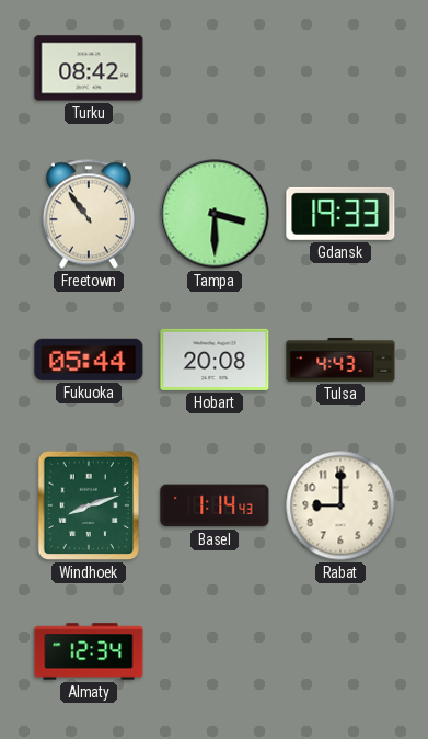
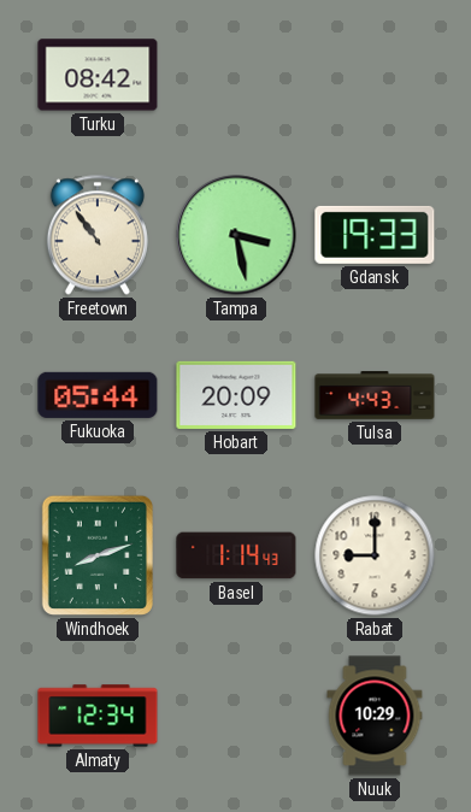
Tampa: 3:30 -> 3:28
Hobart: 20:08 -> 20:09
Nuuk: none -> 10:29
